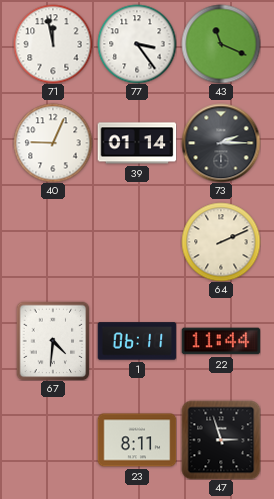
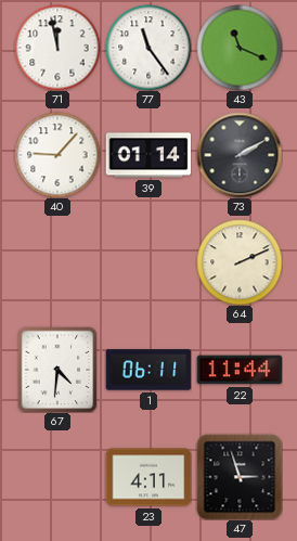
77: 3:24 -> 11:24
40: 9:04 -> 9:07
73: 2:15 -> 2:10
23: 8:11 -> 4:11
